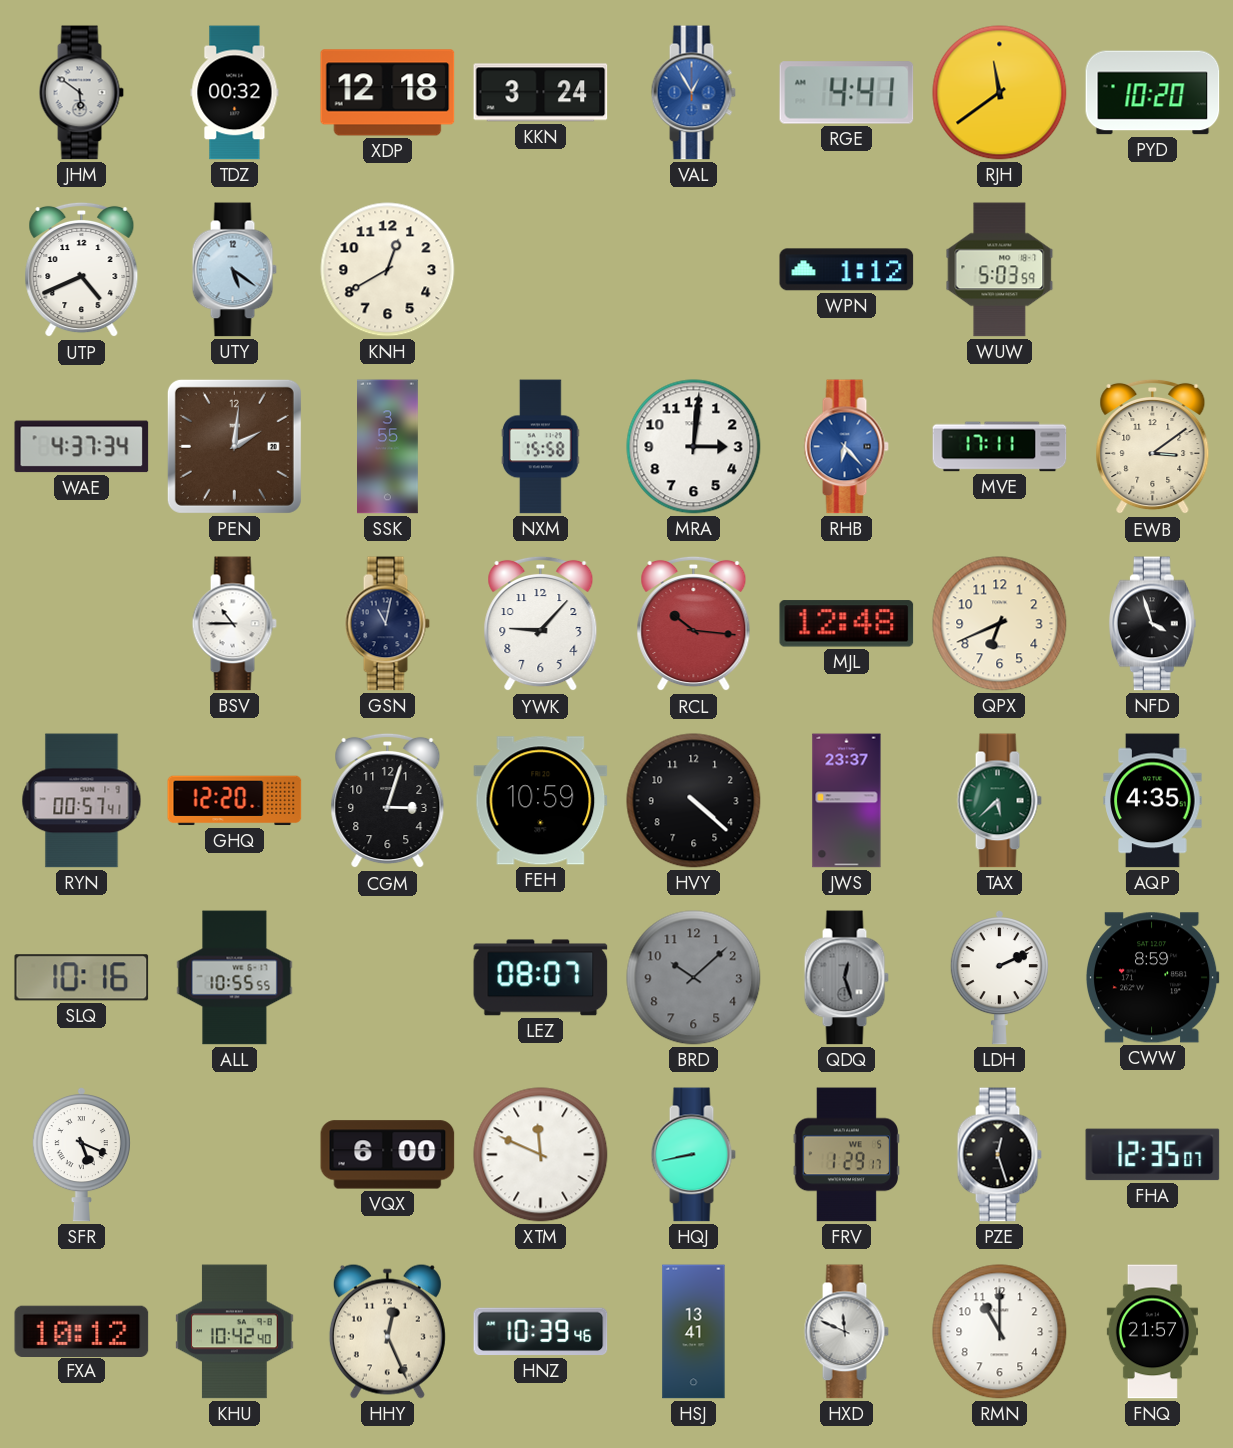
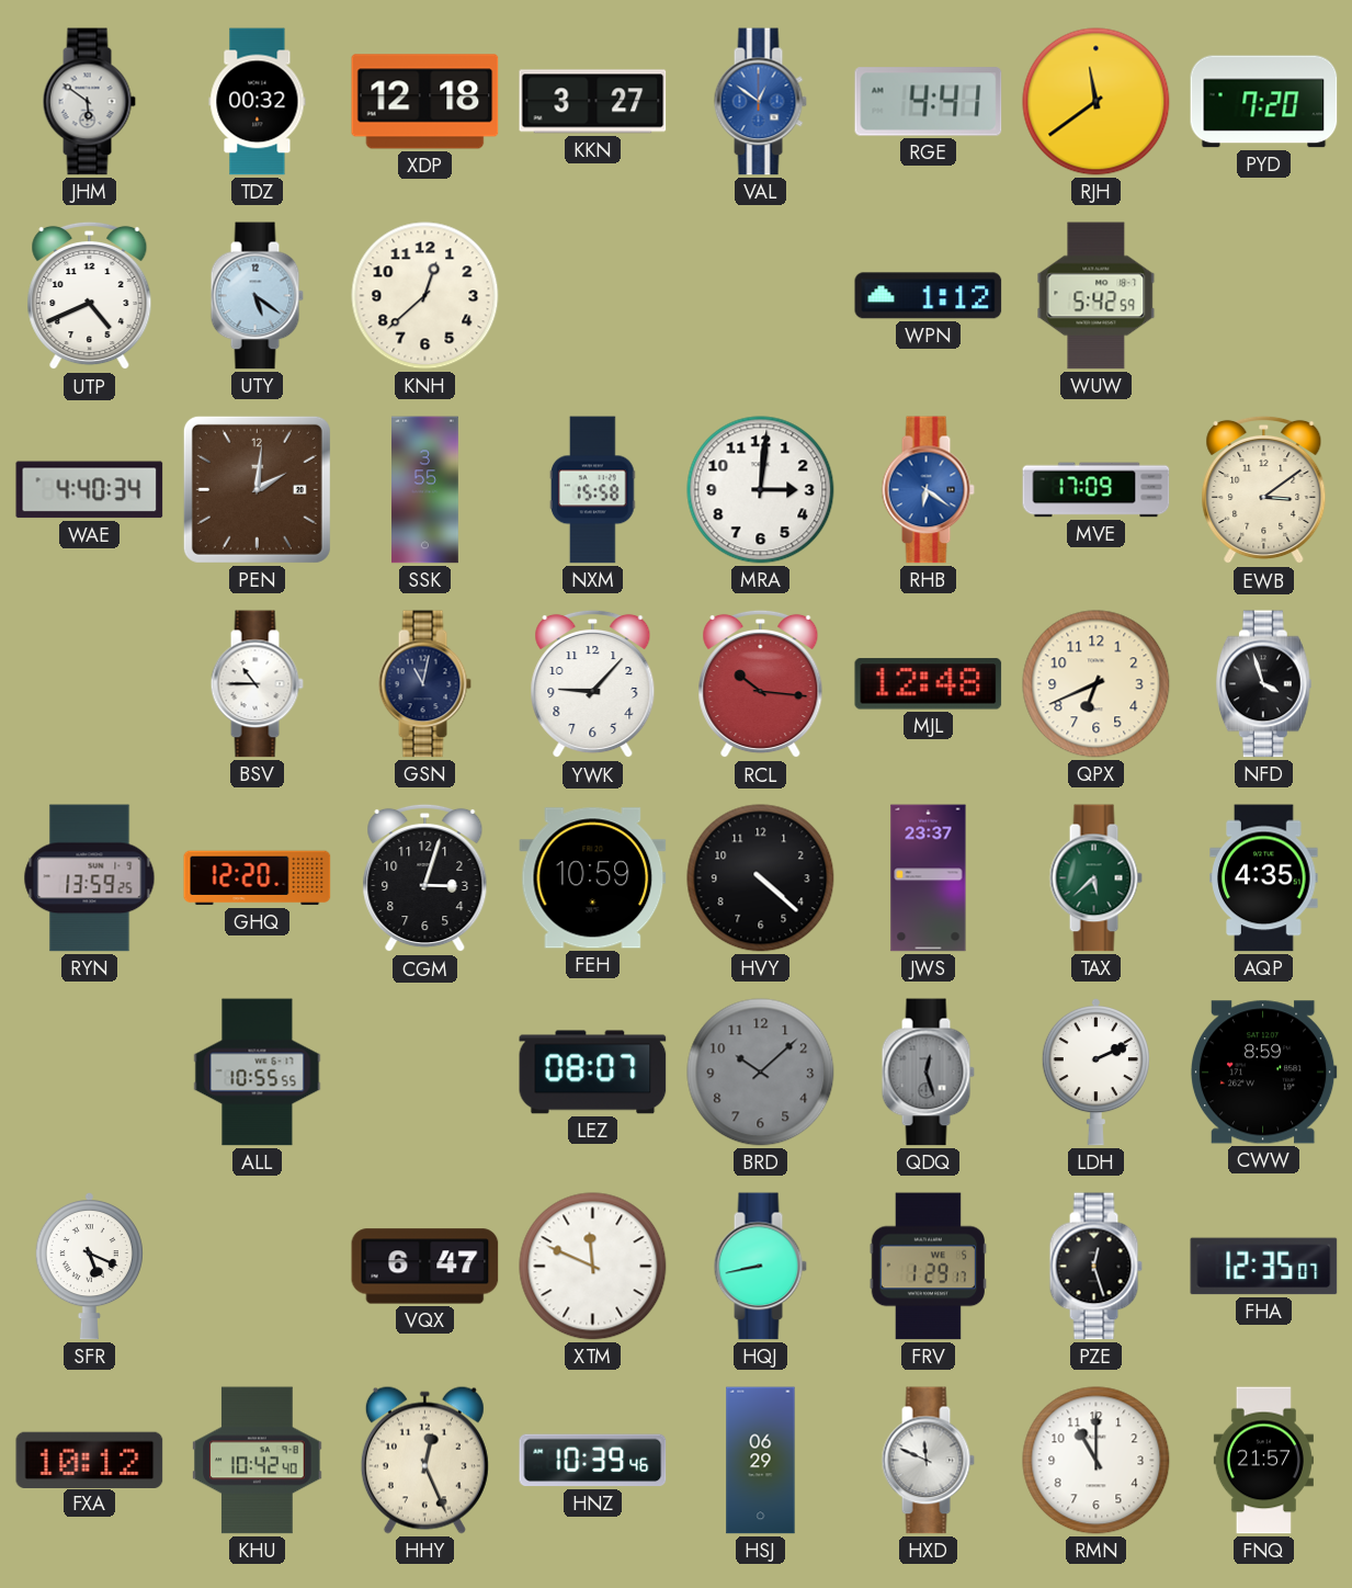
KKN: 3:24 -> 3:27
VAL: 12:55 -> 12:51
PYD: 10:20 -> 7:20
KNH: 12:40 -> 12:38
WUW: 5:03 -> 5:42
WAE: 4:37 -> 4:40
RHB: 6:23 -> 6:21
MVE: 17:11 -> 17:09
RYN: 00:57 -> 13:59
SLQ: 10:16 -> none
VQX: 6:00 -> 6:47
HSJ: 13:41 -> 06:29
